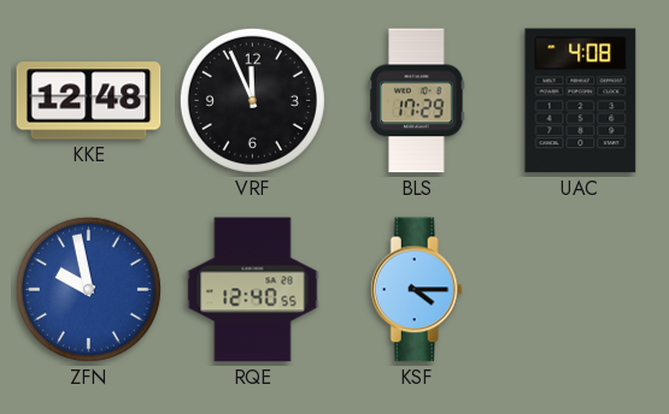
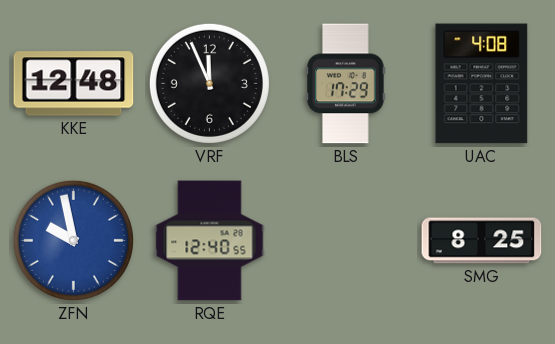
KSF: 4:15 -> none
SMG: none -> 8:25
